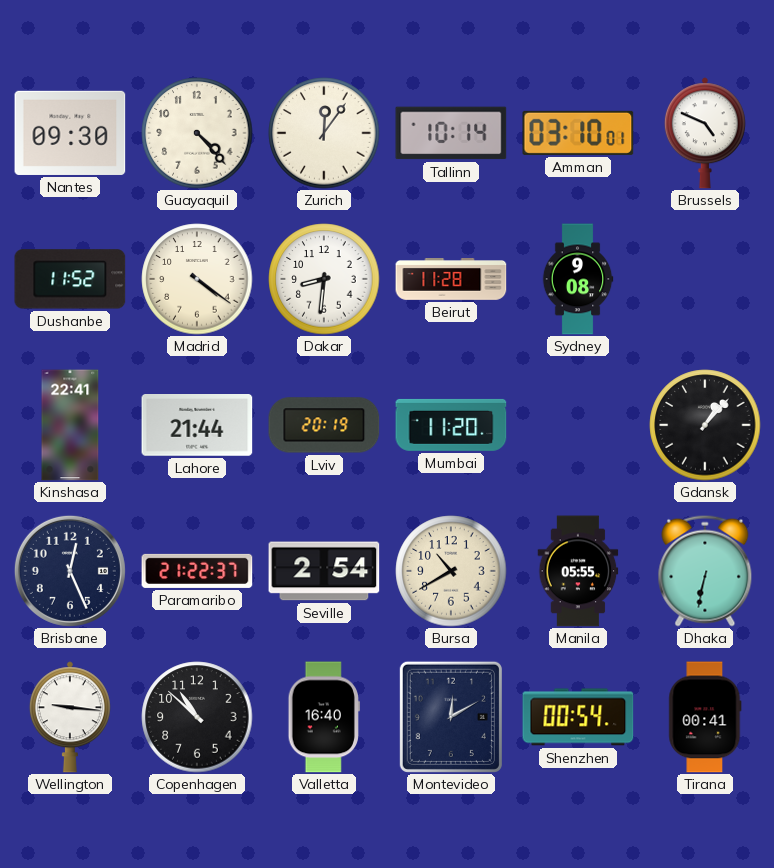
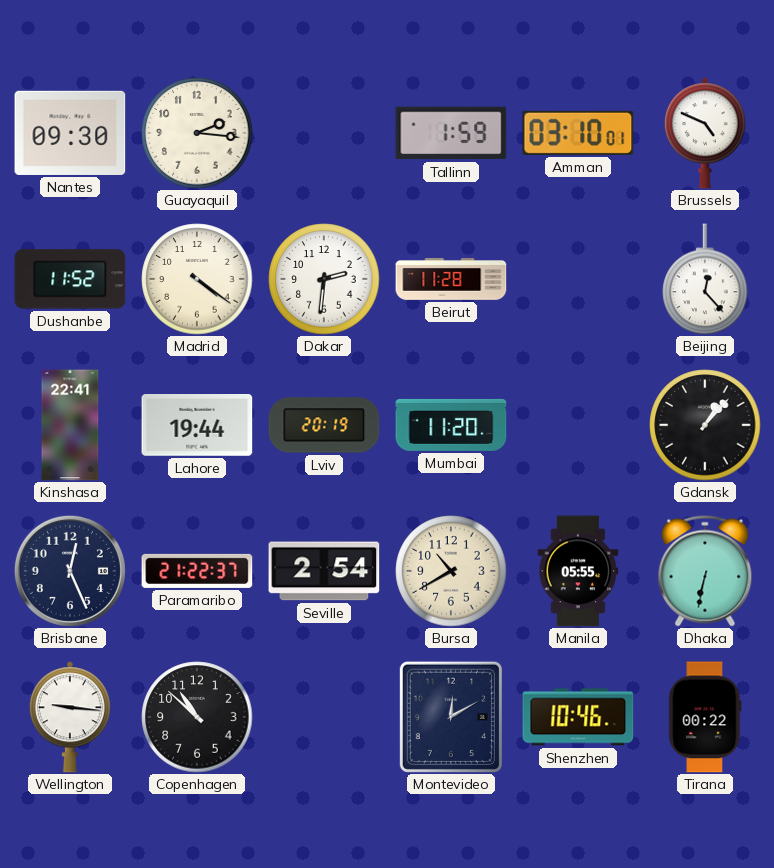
Guayaquil: 4:23 -> 2:16
Zurich: 12:06 -> none
Tallinn: 10:14 -> 1:59
Dakar: 8:31 -> 2:31
Sydney: 9:08 -> none
Beijing: none -> 12:23
Lahore: 21:44 -> 19:44
Valletta: 16:40 -> none
Shenzhen: 00:54 -> 10:46
Tirana: 00:41 -> 00:22
